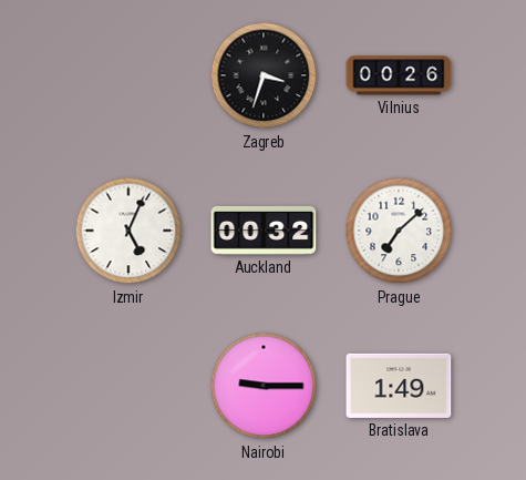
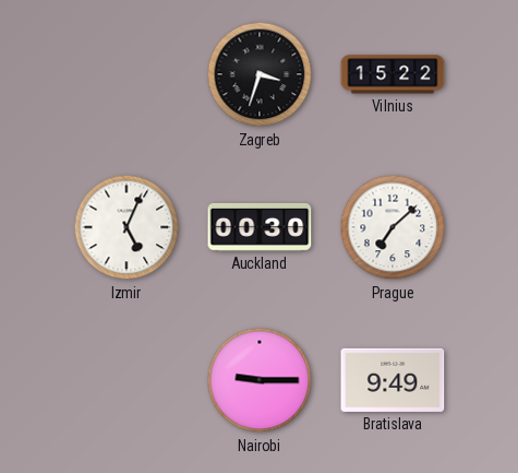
Vilnius: 00:26 -> 15:22
Auckland: 00:32 -> 00:30
Bratislava: 1:49 -> 9:49
